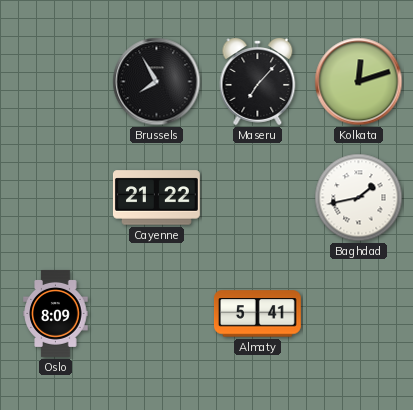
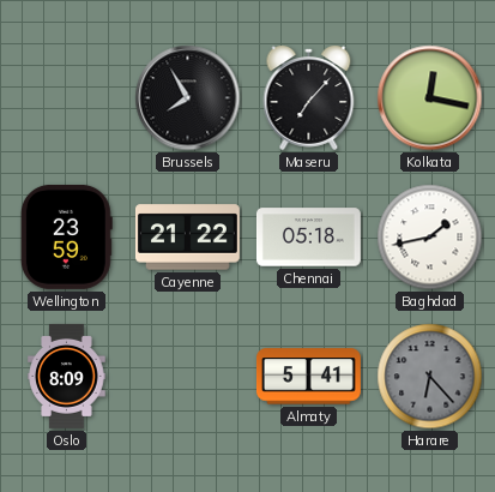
Kolkata: 12:12 -> 12:17
Wellington: none -> 23:59
Chennai: none -> 05:18
Harare: none -> 6:23
